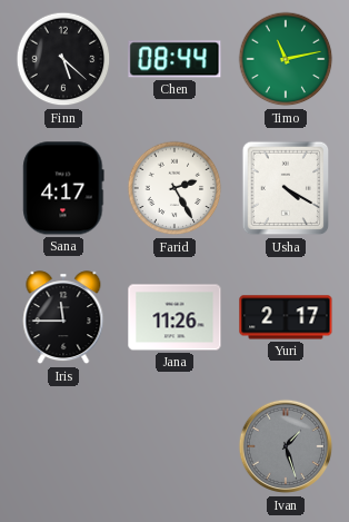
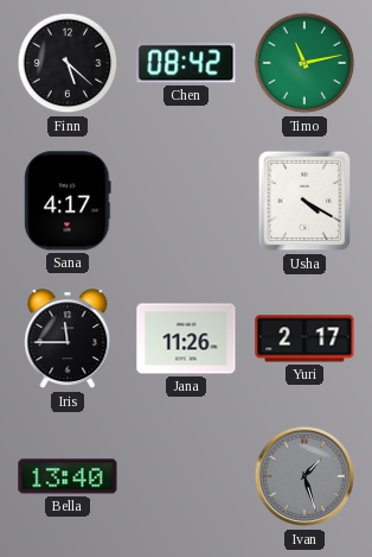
Chen: 08:44 -> 08:42
Farid: 2:25 -> none
Bella: none -> 13:40
